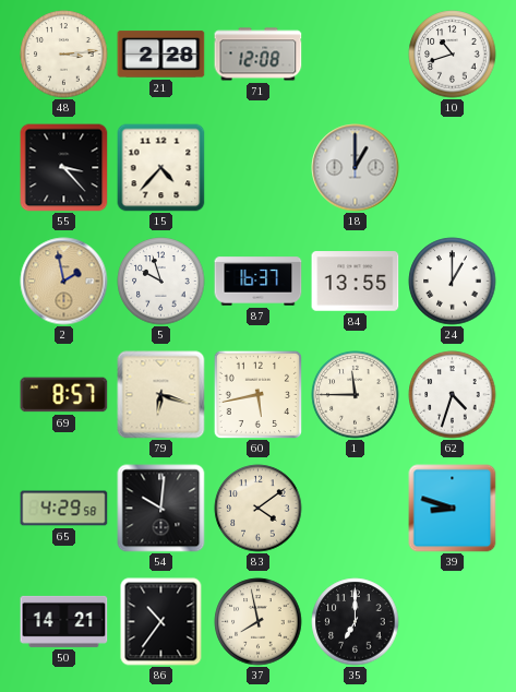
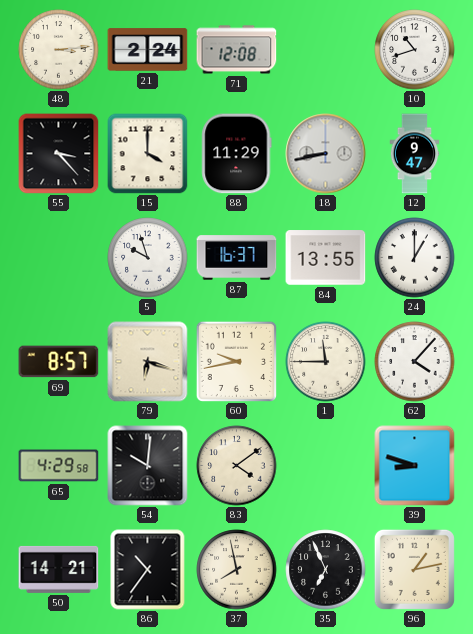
21: 2:28 -> 2:24
15: 4:37 -> 4:00
88: none -> 11:29
18: 1:00 -> 8:43
12: none -> 9:47
2: 1:58 -> none
60: 5:43 -> 9:43
62: 4:33 -> 4:07
35: 7:00 -> 6:56
96: none -> 1:13
